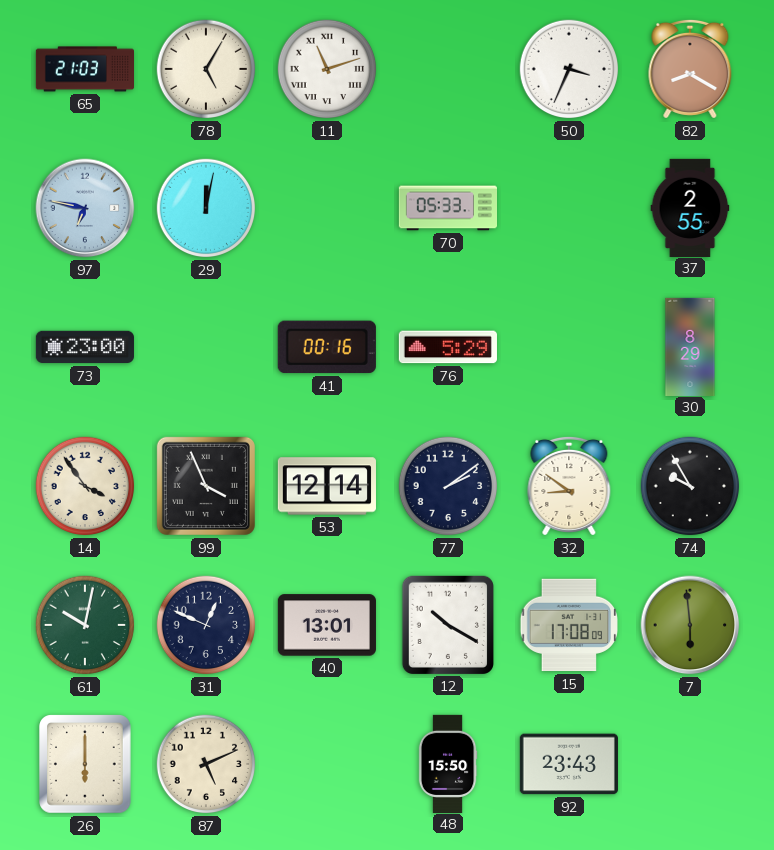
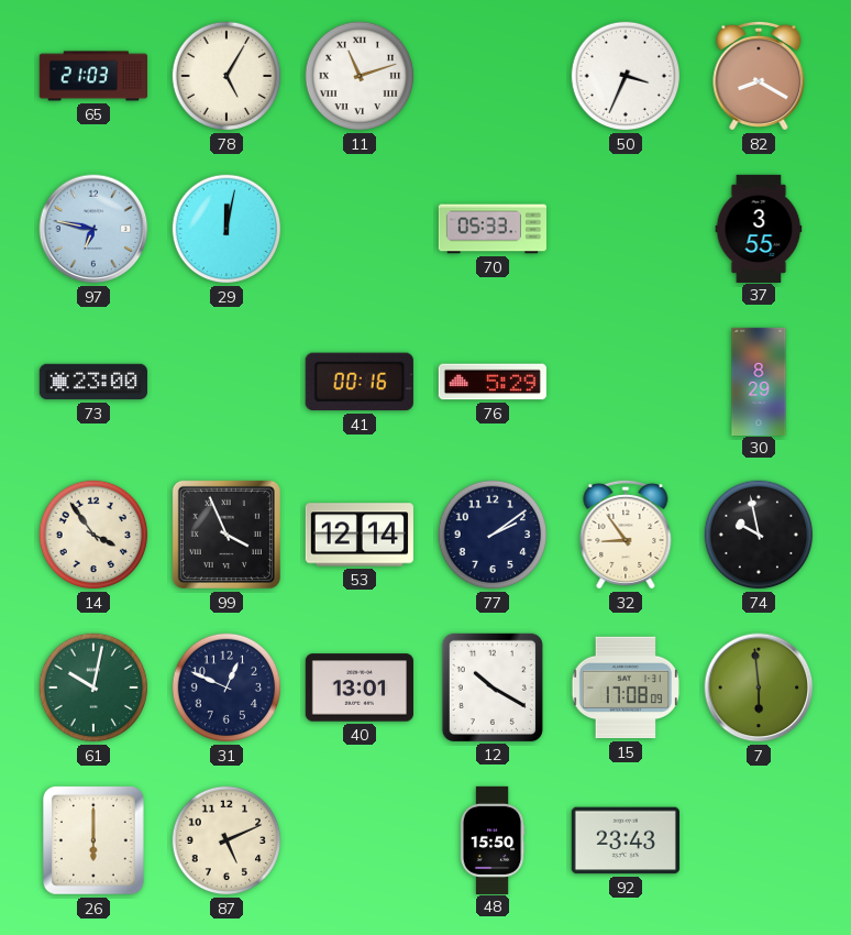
37: 2:55 -> 3:55
32: 8:51 -> 8:54
74: 9:55 -> 9:58
